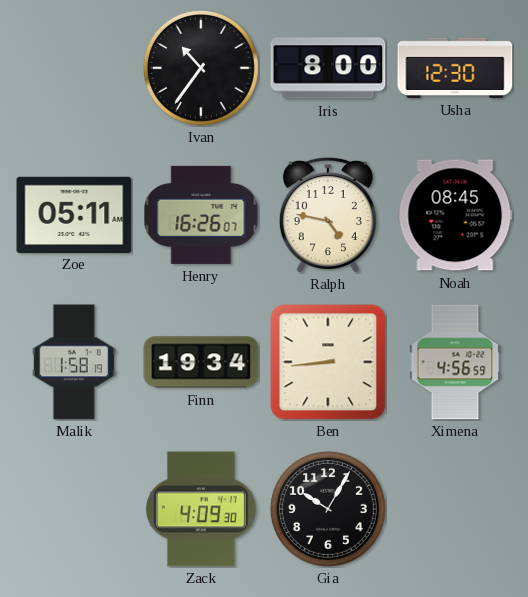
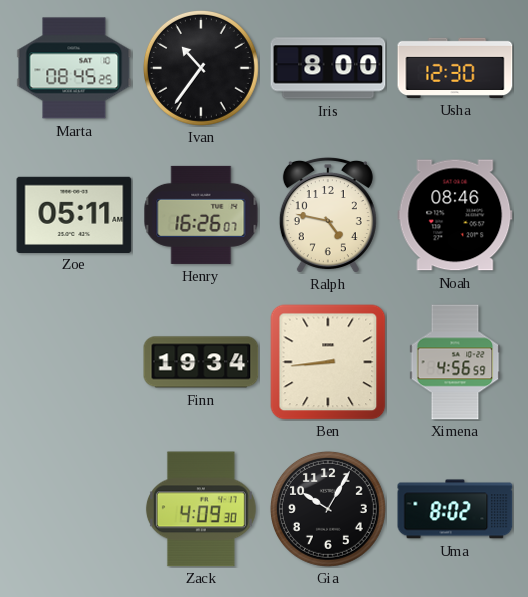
Marta: none -> 08:45
Noah: 08:45 -> 08:46
Malik: 1:58 -> none
Uma: none -> 8:02
